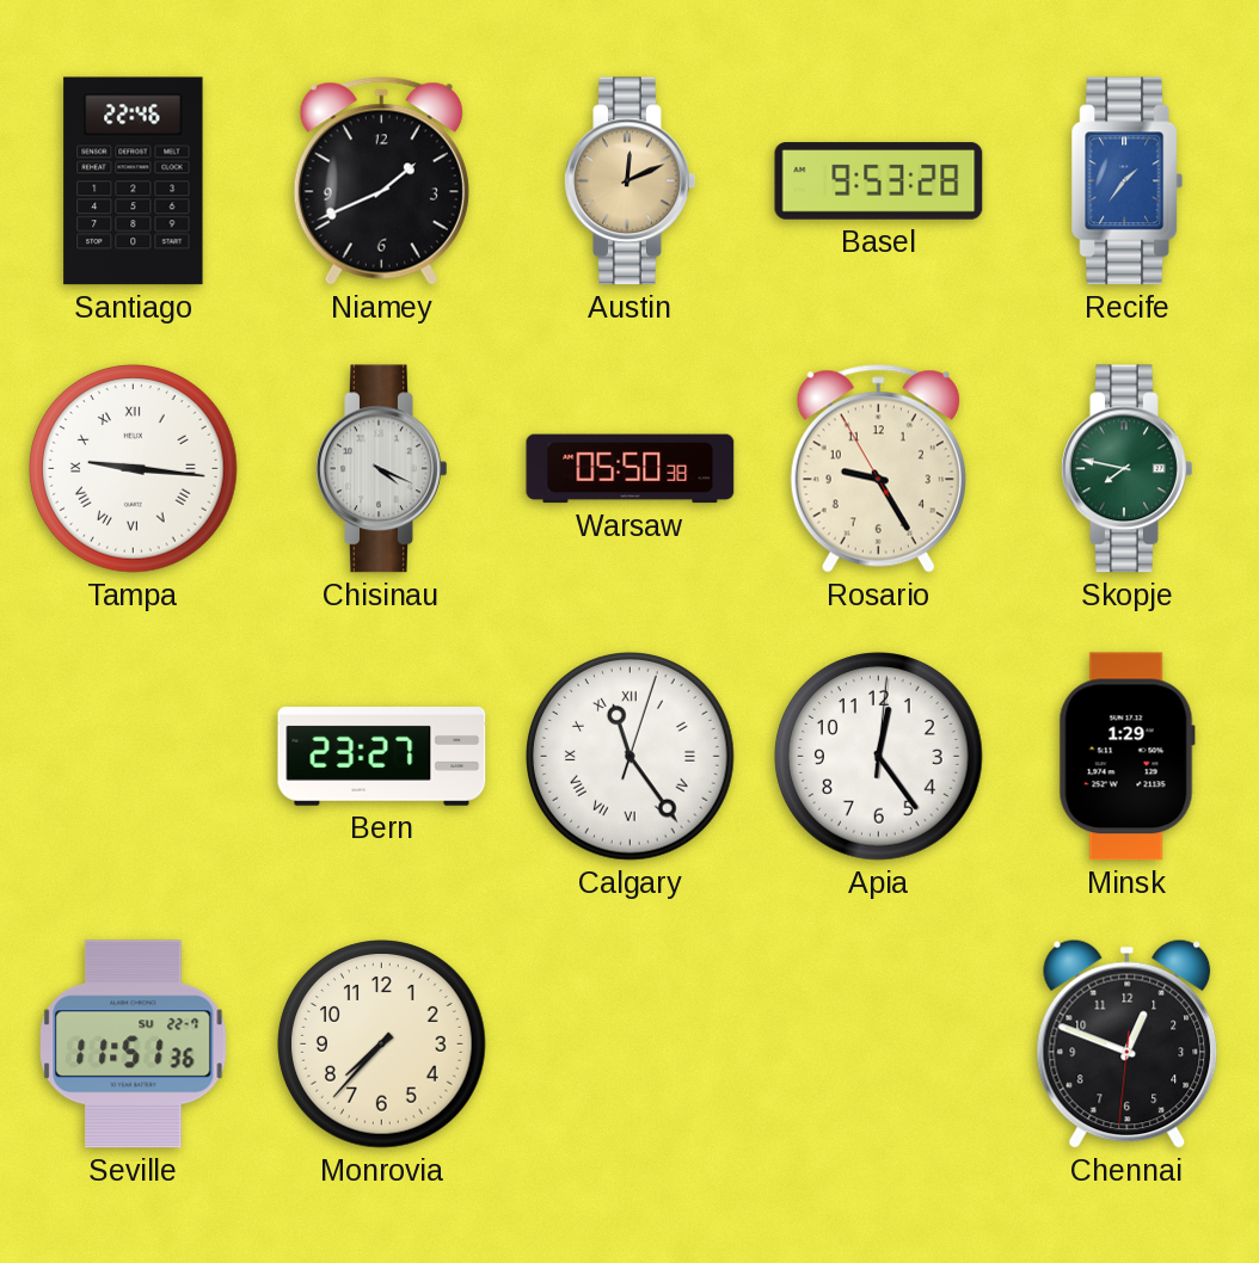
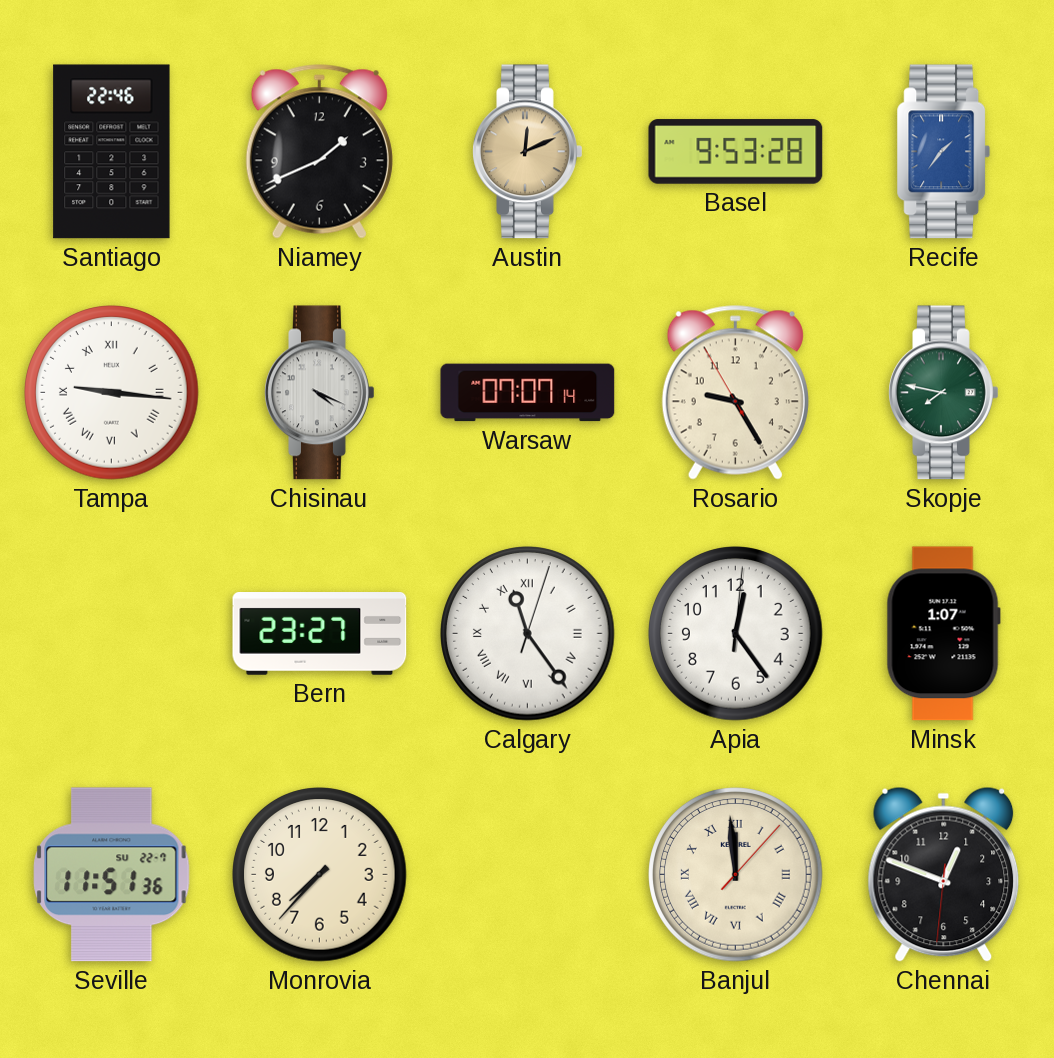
Warsaw: 05:50 -> 07:07
Minsk: 1:29 -> 1:07
Banjul: none -> 11:59
